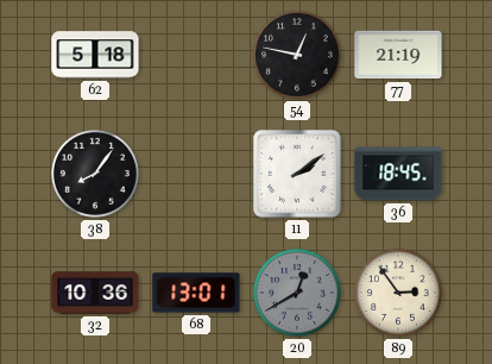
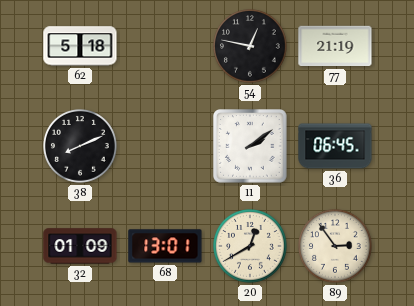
38: 8:06 -> 8:11
36: 18:45 -> 06:45
32: 10:36 -> 01:09
20 dial: grey -> cream
